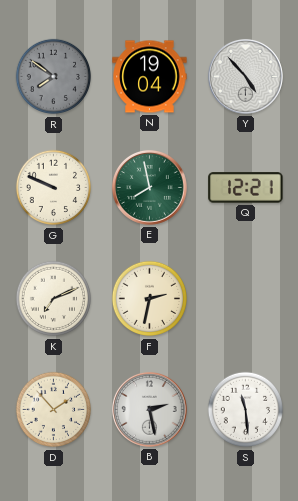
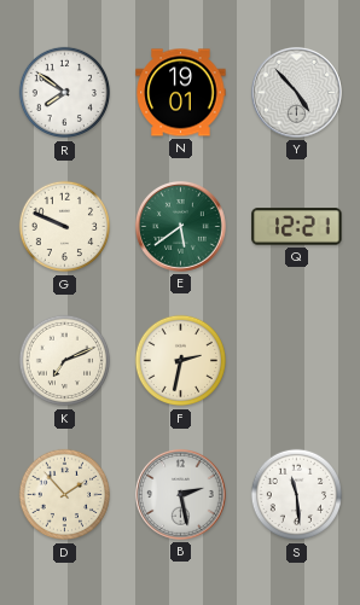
R dial: grey -> white
N: 19:04 -> 19:01
E: 7:58 -> 5:39
